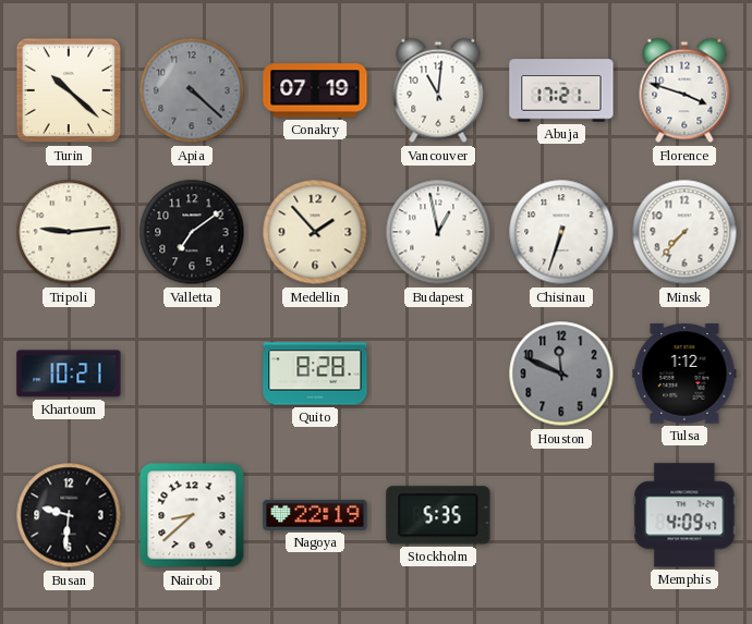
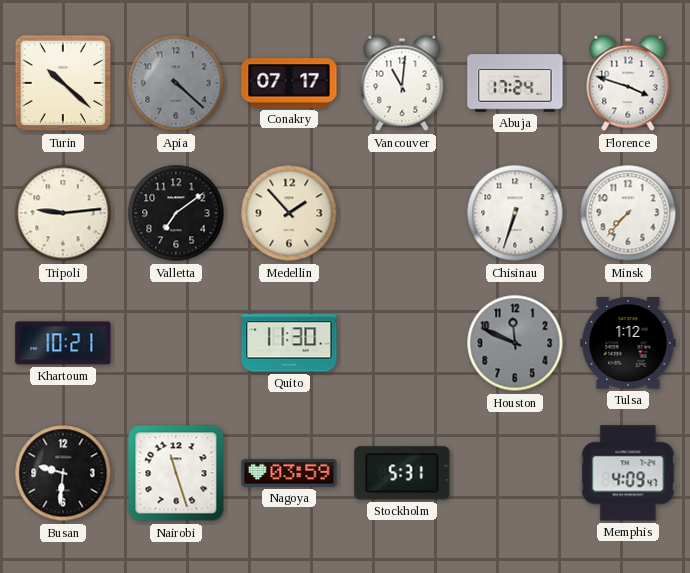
Conakry: 07:19 -> 07:17
Abuja: 17:21 -> 17:24
Budapest: 12:58 -> none
Quito: 8:28 -> 11:30
Nairobi: 8:38 -> 11:27
Nagoya: 22:19 -> 03:59
Stockholm: 5:35 -> 5:31
